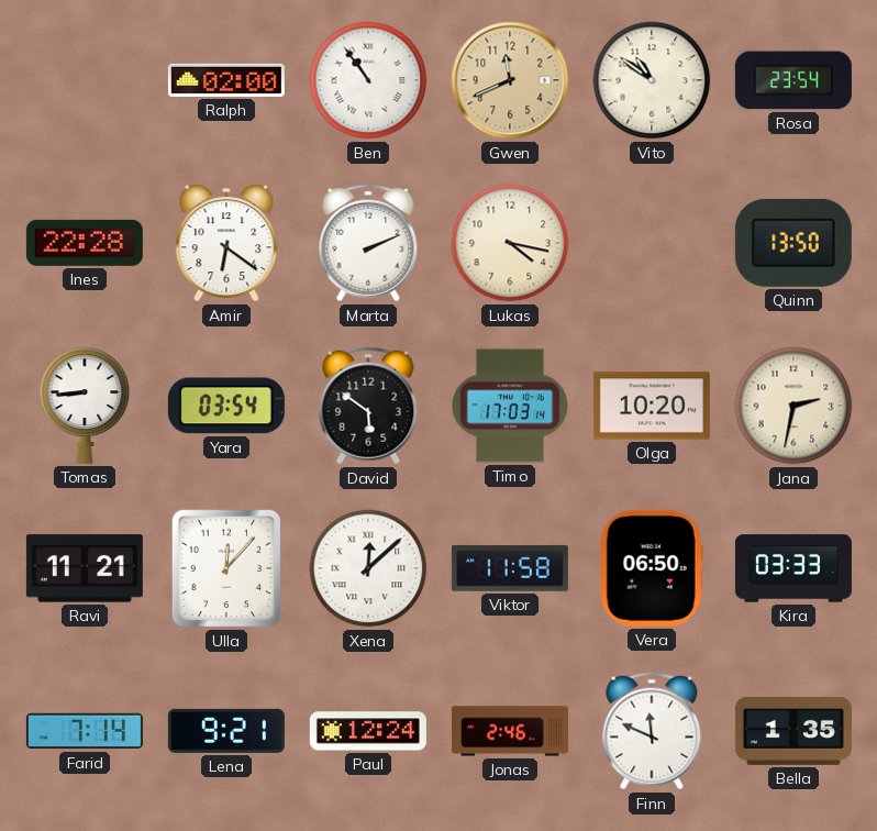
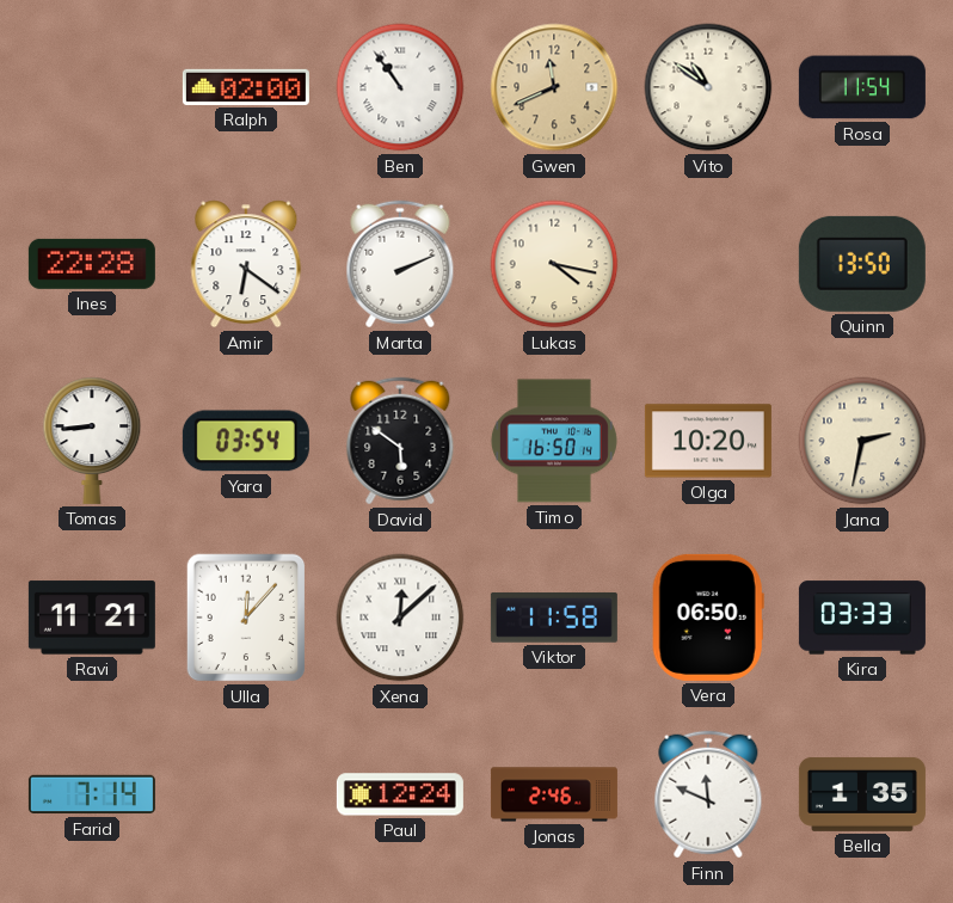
Rosa: 23:54 -> 11:54
Timo: 17:03 -> 16:50
Lena: 9:21 -> none
